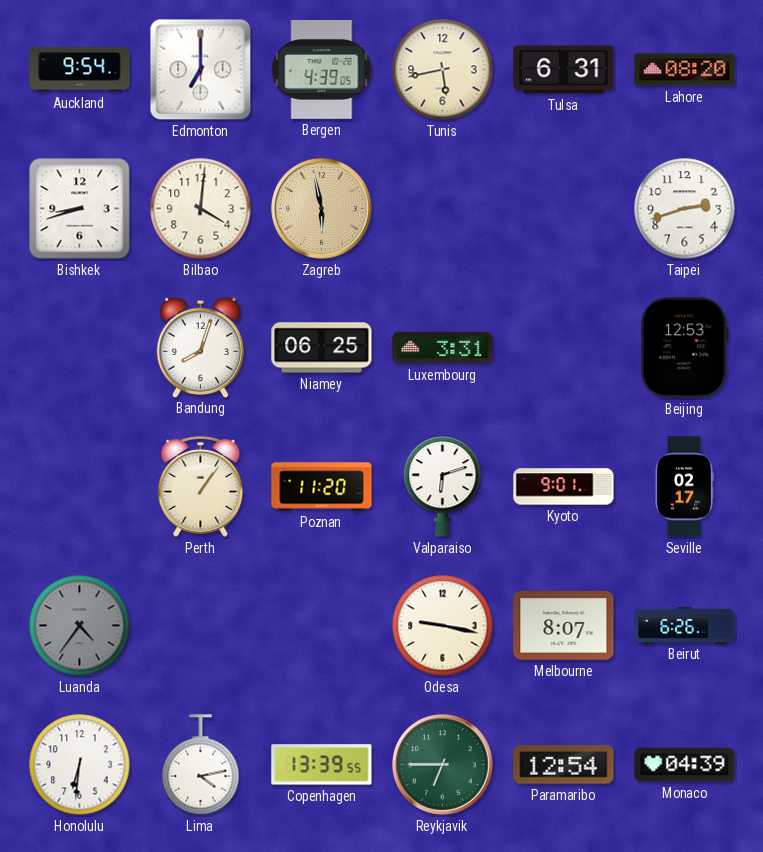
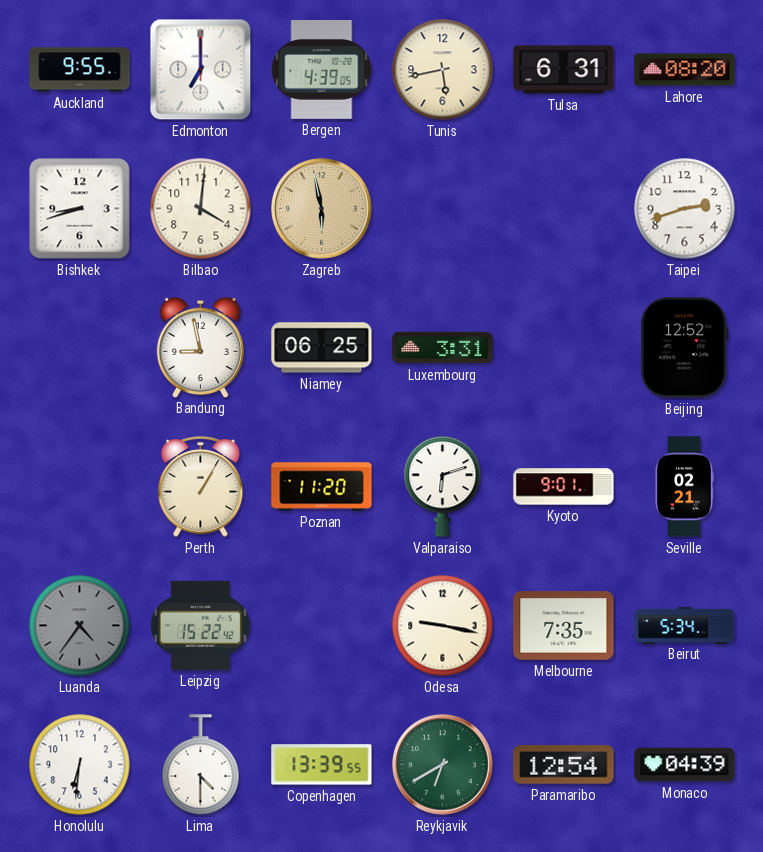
Auckland: 9:54 -> 9:55
Bandung: 8:03 -> 8:58
Beijing: 12:53 -> 12:52
Perth: 1:06 -> 1:05
Seville: 02:17 -> 02:21
Leipzig: none -> 15:22
Melbourne: 8:07 -> 7:35
Beirut: 6:26 -> 5:34
Lima: 4:13 -> 4:30
Reykjavik: 6:45 -> 6:40
